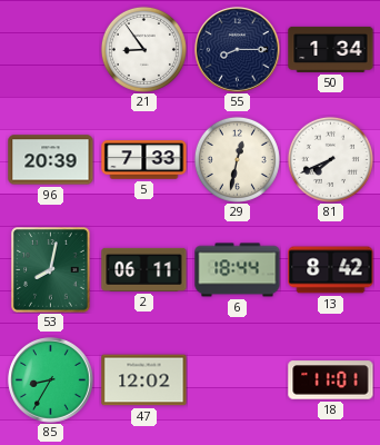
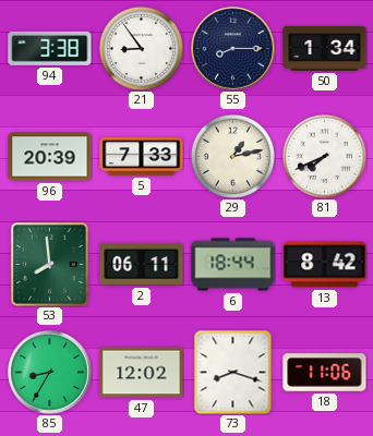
94: none -> 3:38
29: 12:32 -> 1:13
53: 8:02 -> 7:59
73: none -> 8:18
18: 11:01 -> 11:06
